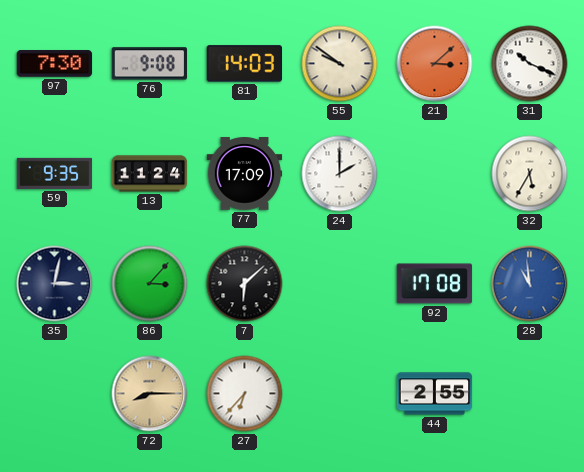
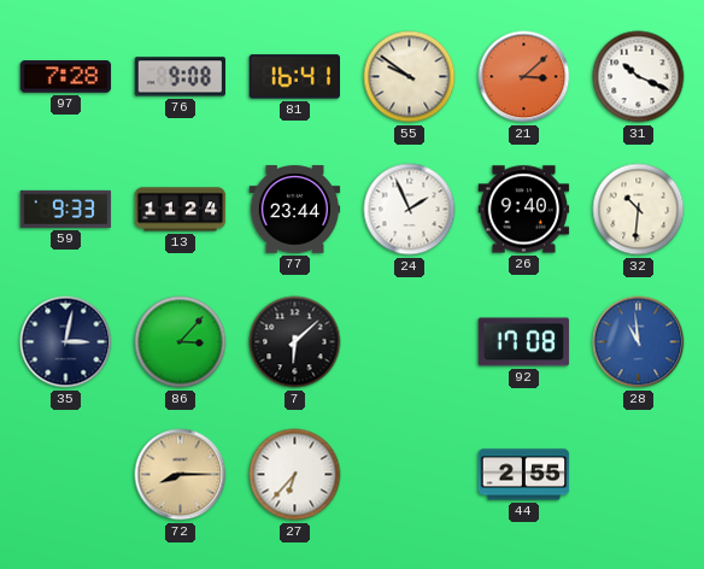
97: 7:30 -> 7:28
81: 14:03 -> 16:41
59: 9:35 -> 9:33
77: 17:09 -> 23:44
24: 2:00 -> 1:56
26: none -> 9:40
32: 5:35 -> 10:31
